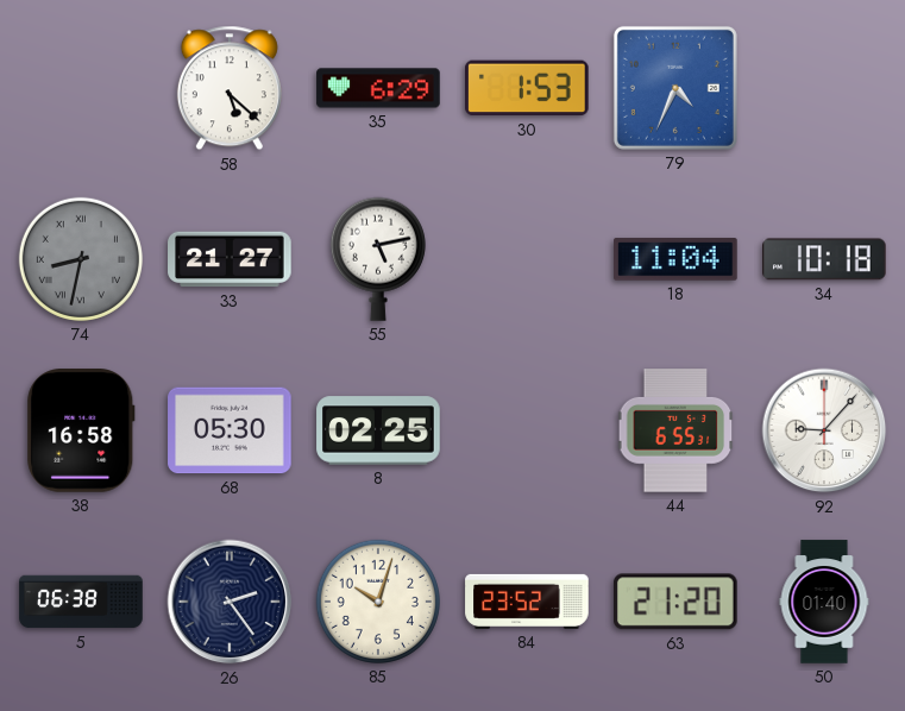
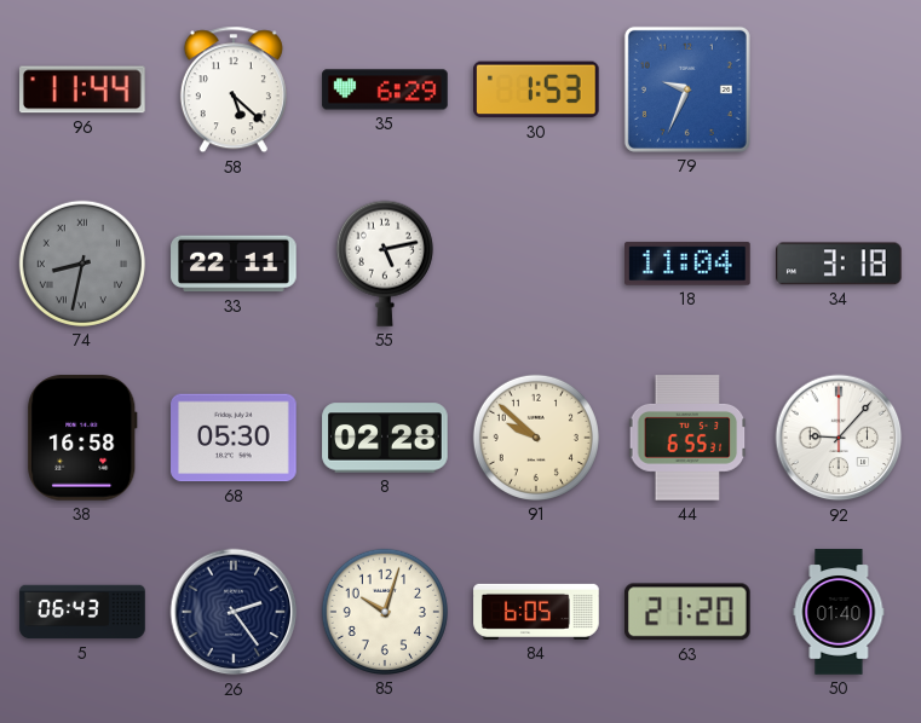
96: none -> 11:44
79: 4:34 -> 9:34
33: 21:27 -> 22:11
34: 10:18 -> 3:18
8: 02:25 -> 02:28
91: none -> 9:52
5: 06:38 -> 06:43
84: 23:52 -> 6:05
